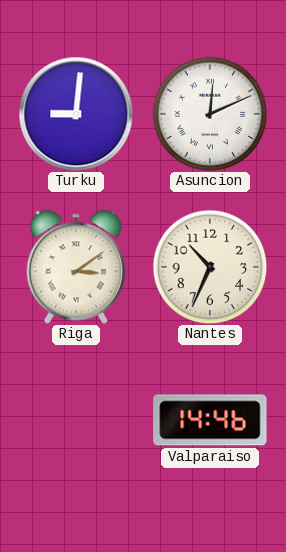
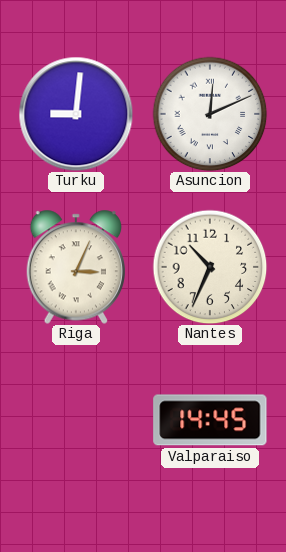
Riga: 3:09 -> 3:04
Valparaiso: 14:46 -> 14:45
